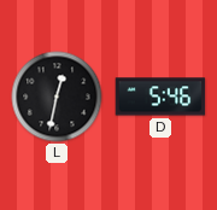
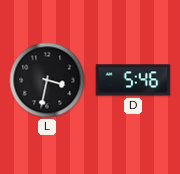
L: 12:32 -> 3:32
